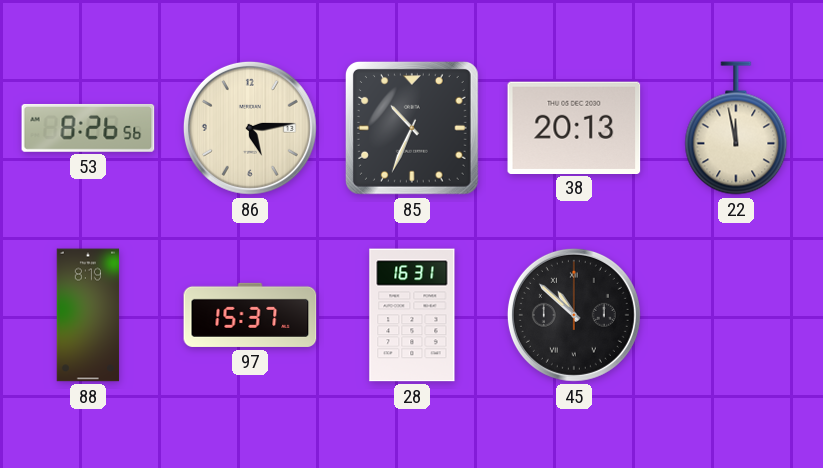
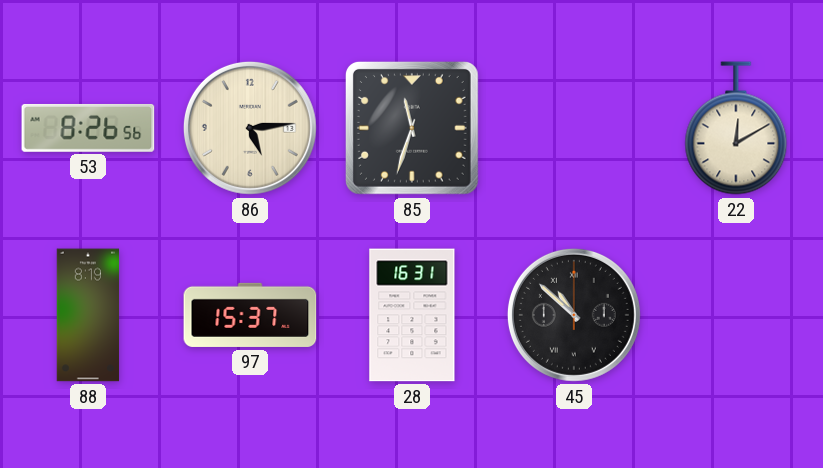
85: 10:34 -> 11:33
38: 20:13 -> none
22: 11:58 -> 12:10
